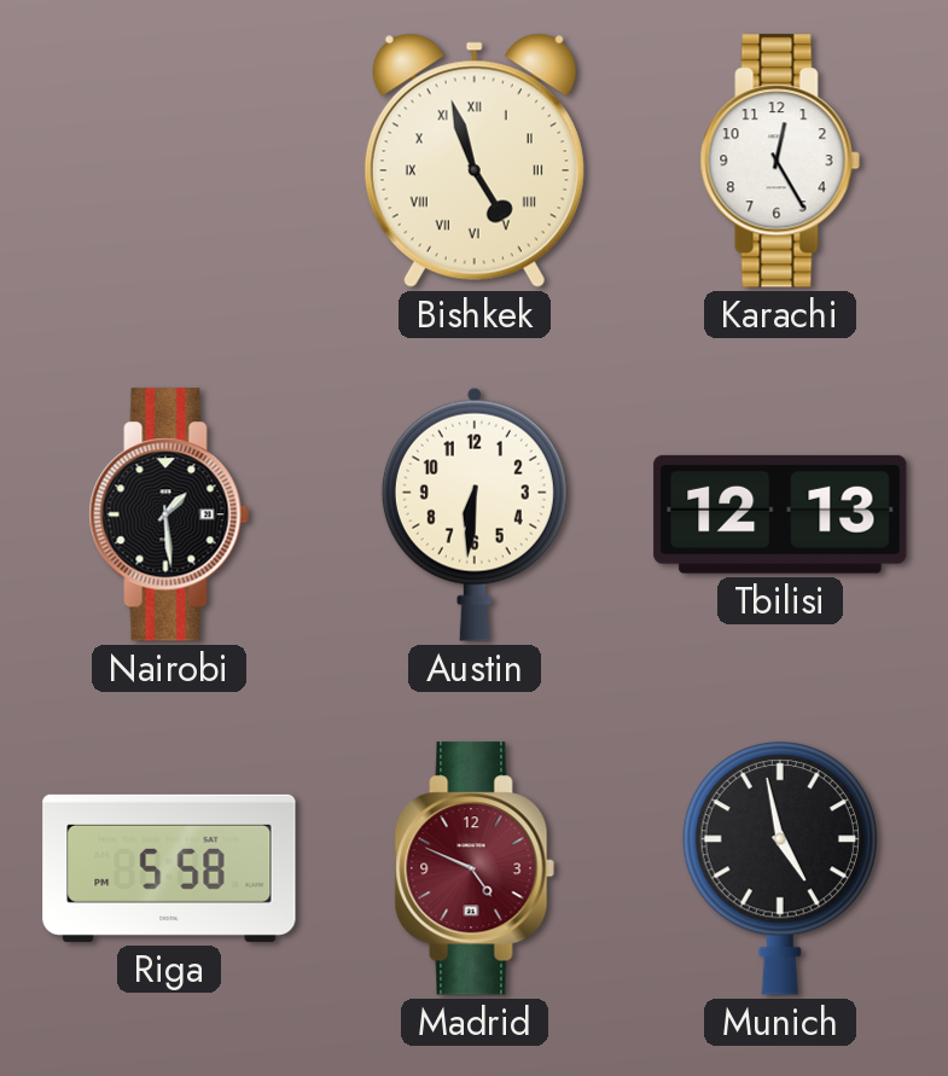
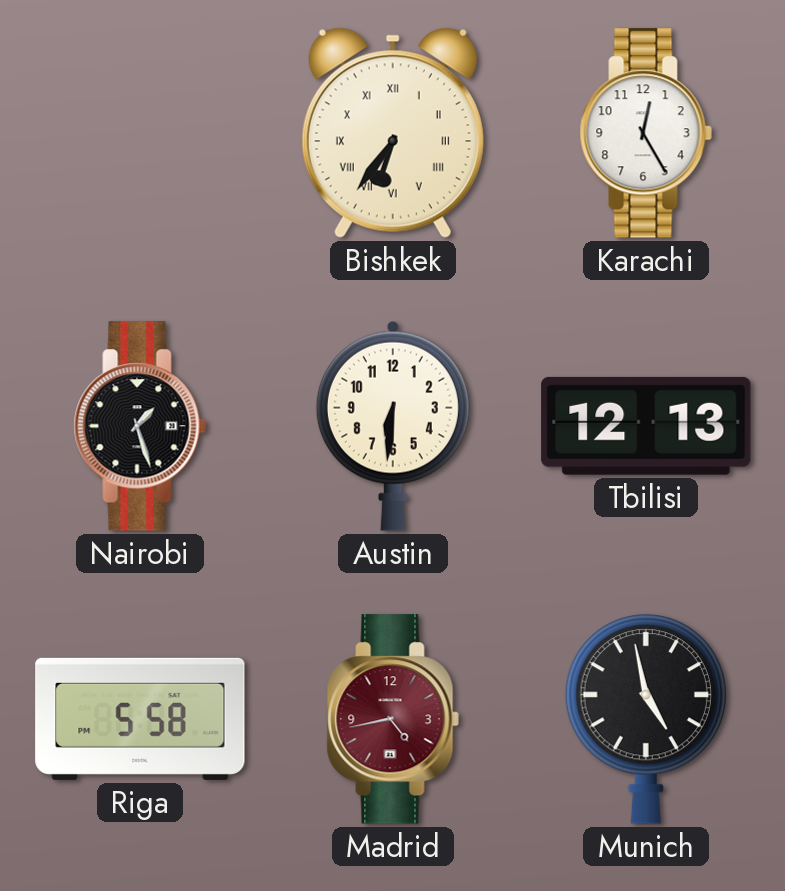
Bishkek: 4:57 -> 6:36
Nairobi: 1:29 -> 1:27
Madrid: 4:49 -> 4:43
